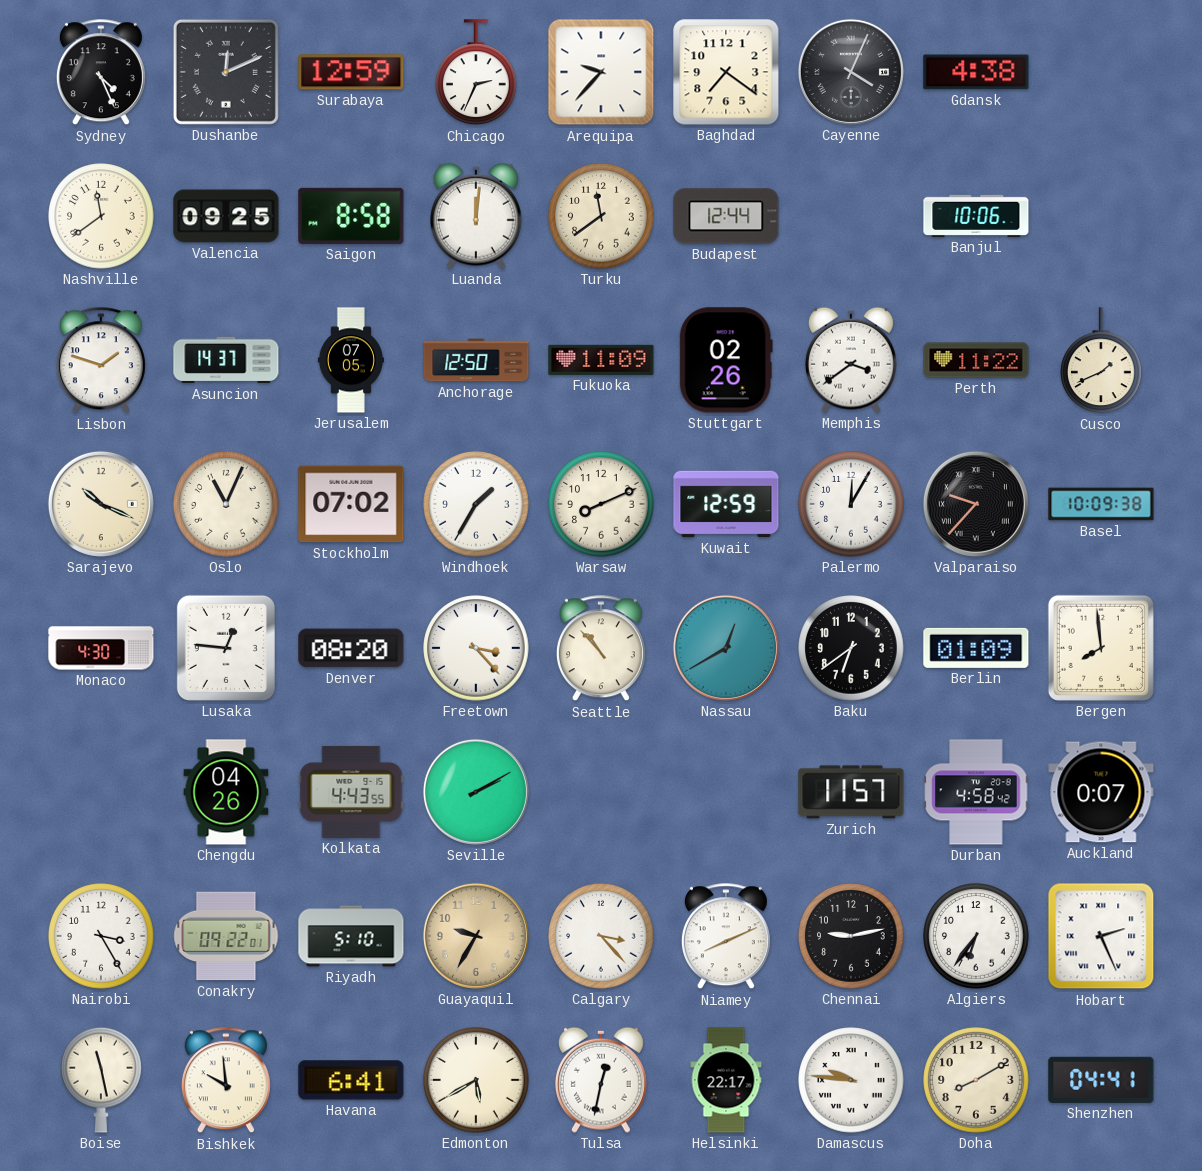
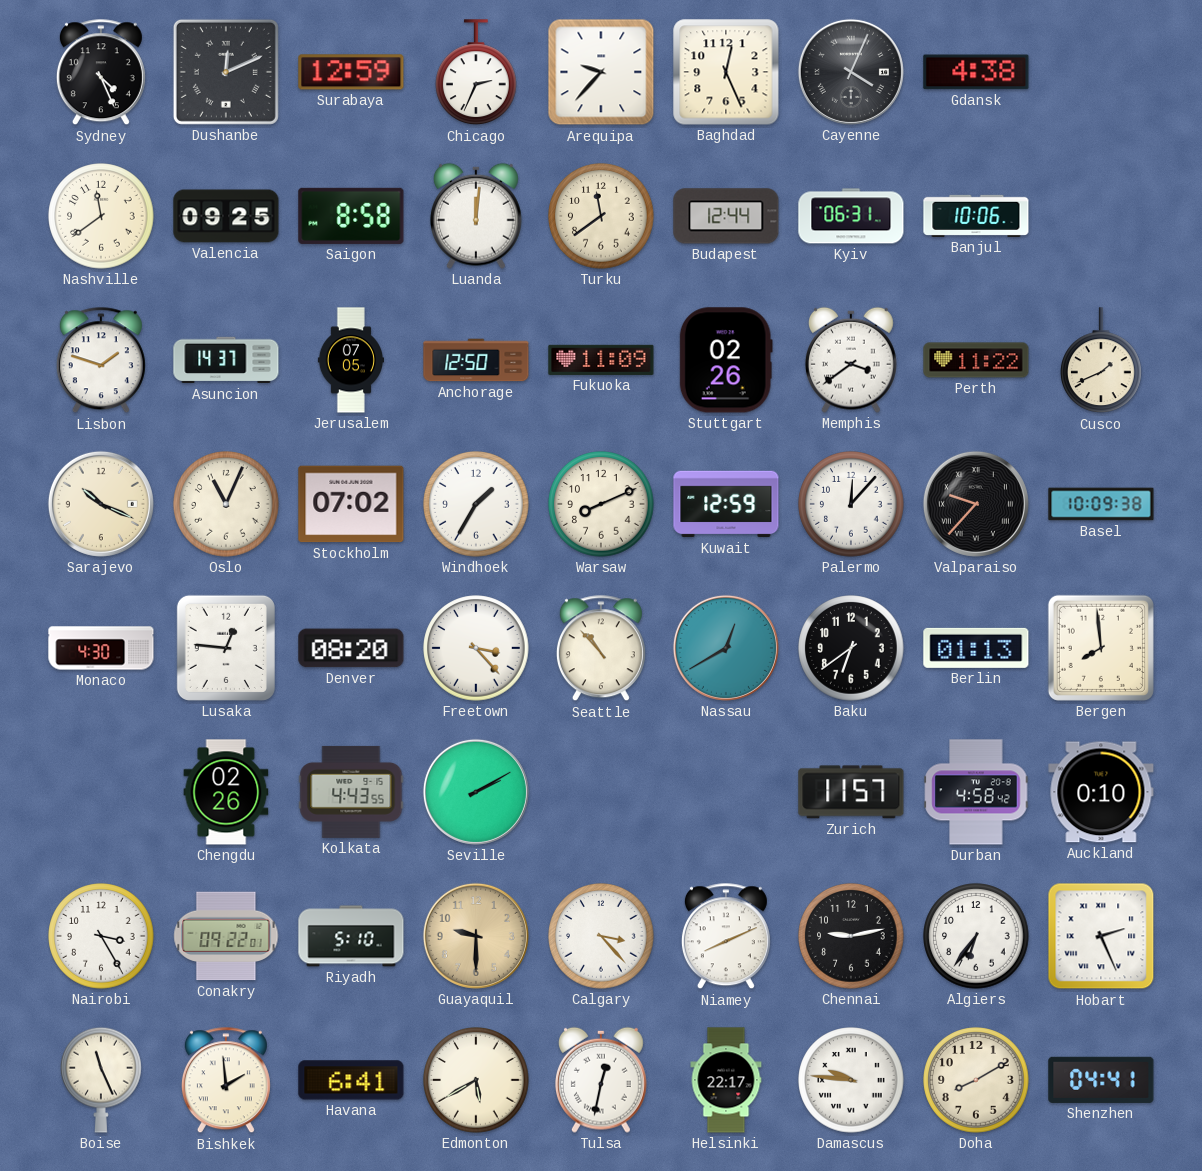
Baghdad: 7:21 -> 12:26
Kyiv: none -> 06:31
Palermo: 12:05 -> 12:07
Berlin: 01:09 -> 01:13
Chengdu: 04:26 -> 02:26
Auckland: 0:07 -> 0:10
Guayaquil: 9:35 -> 9:30
Boise: 11:28 -> 11:26
Bishkek: 9:59 -> 1:59
